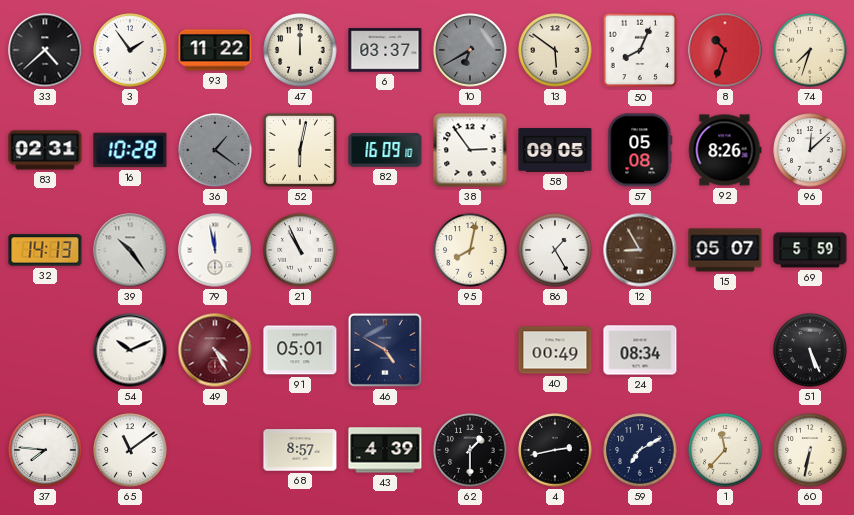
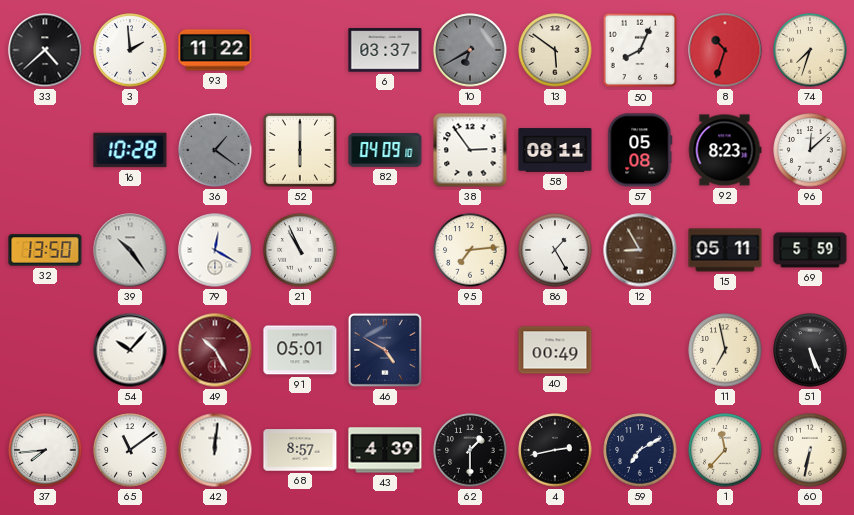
3: 1:54 -> 1:59
47: 12:00 -> none
83: 02:31 -> none
52: 6:02 -> 6:00
82: 16:09 -> 04:09
58: 09:05 -> 08:11
92: 8:26 -> 8:23
32: 14:13 -> 13:50
79: 11:58 -> 12:20
95: 8:02 -> 7:14
15: 05:07 -> 05:11
54: 10:11 -> 10:07
49: 4:25 -> 10:25
24: 08:34 -> none
11: none -> 6:58
37: 7:46 -> 7:44
42: none -> 12:01
